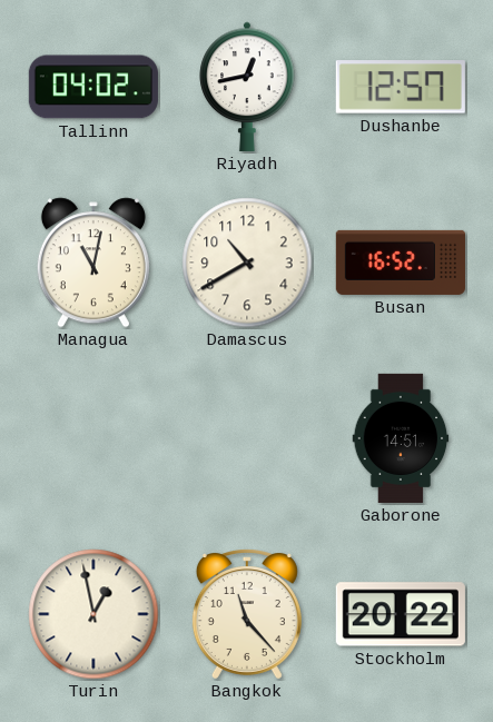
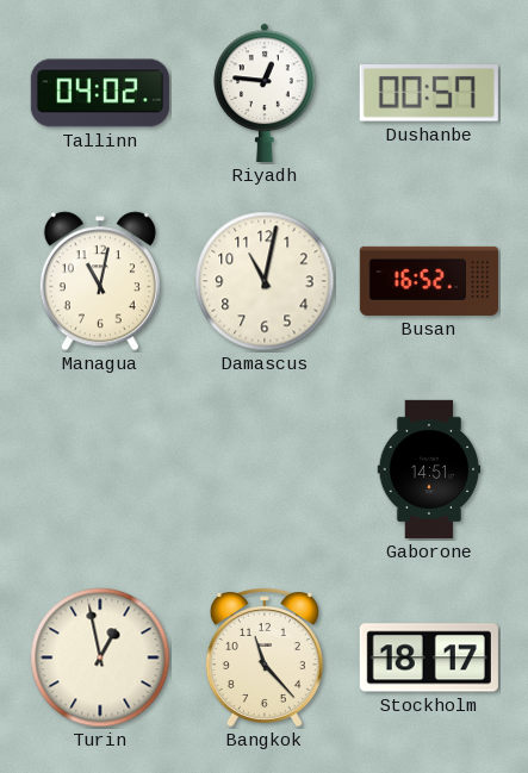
Riyadh: 12:43 -> 12:46
Dushanbe: 12:57 -> 00:57
Damascus: 10:40 -> 11:02
Stockholm: 20:22 -> 18:17
